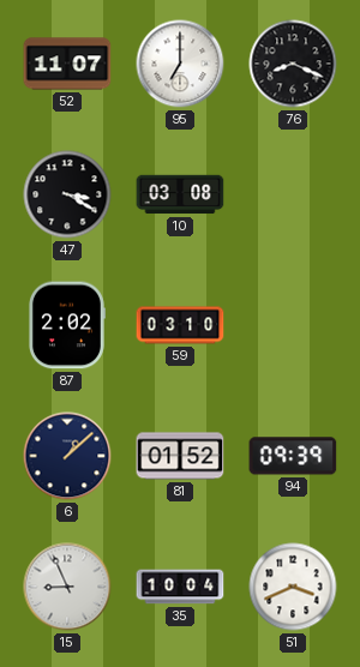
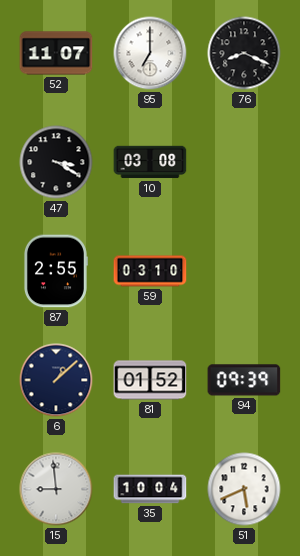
87: 2:02 -> 2:55
15: 8:56 -> 8:59
51: 3:41 -> 5:41
